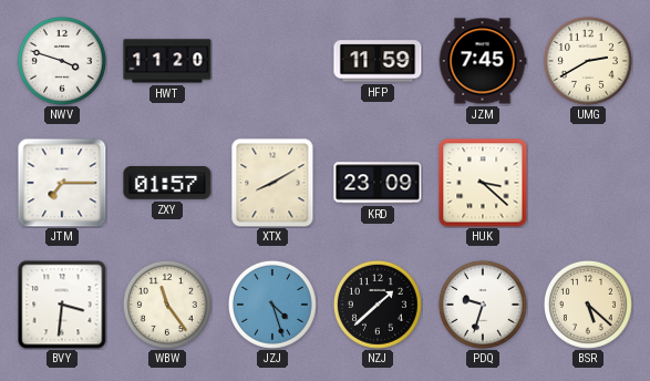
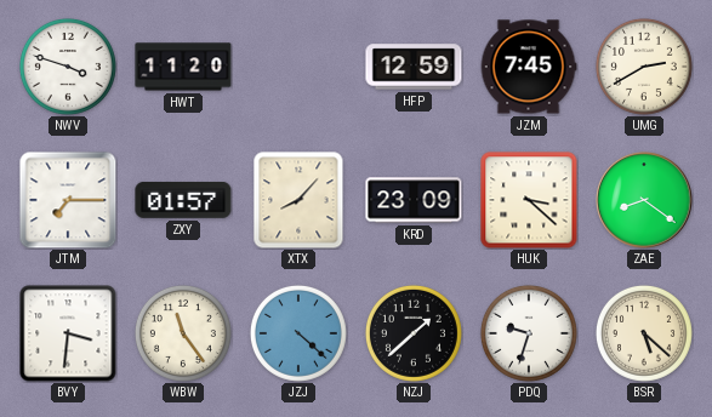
HFP: 11:59 -> 12:59
XTX: 8:10 -> 8:07
ZAE: none -> 8:21
JZJ: 4:27 -> 4:22
